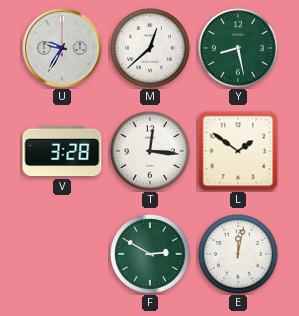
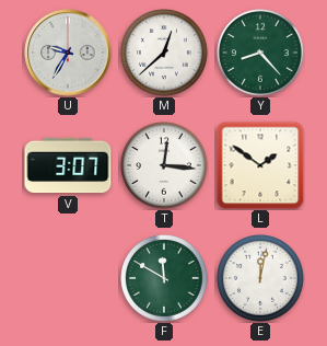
Y: 8:28 -> 8:23
V: 3:28 -> 3:07
F: 2:50 -> 11:50
